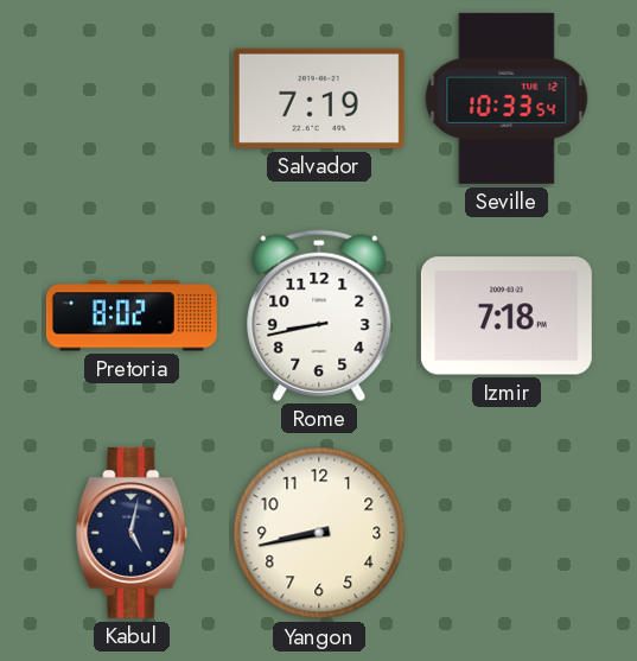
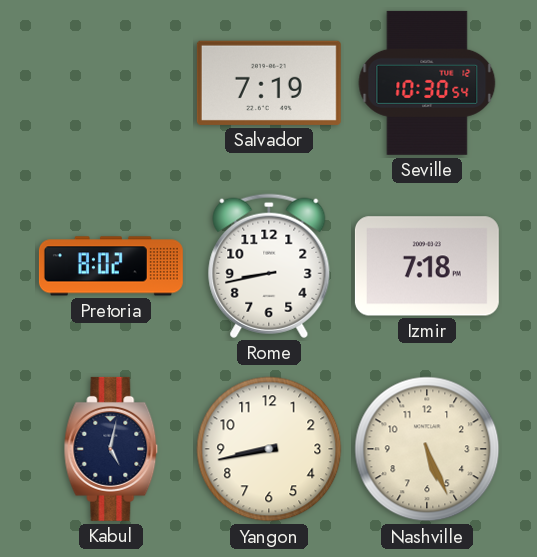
Seville: 10:33 -> 10:30
Nashville: none -> 5:26
